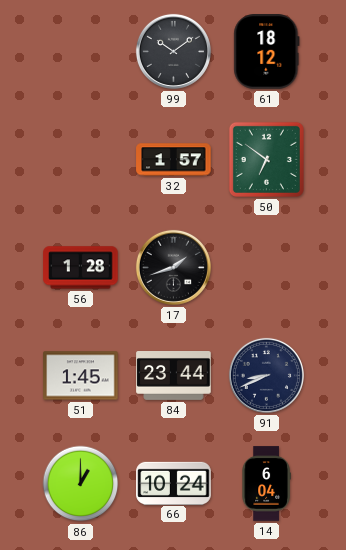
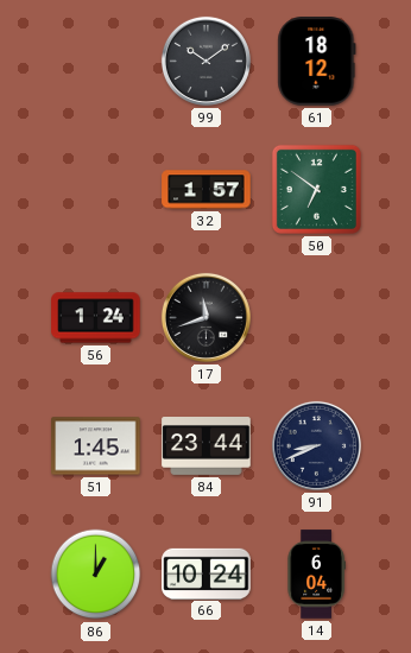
56: 1:28 -> 1:24
17: 1:42 -> 11:42
